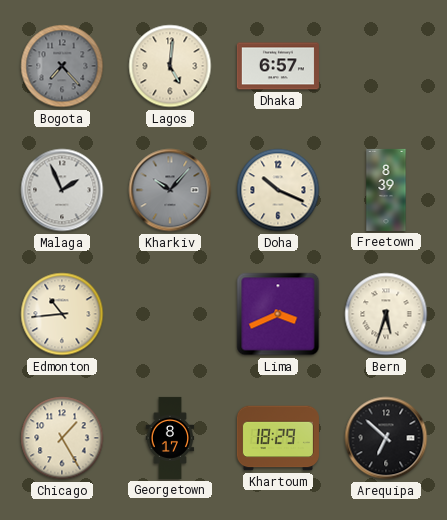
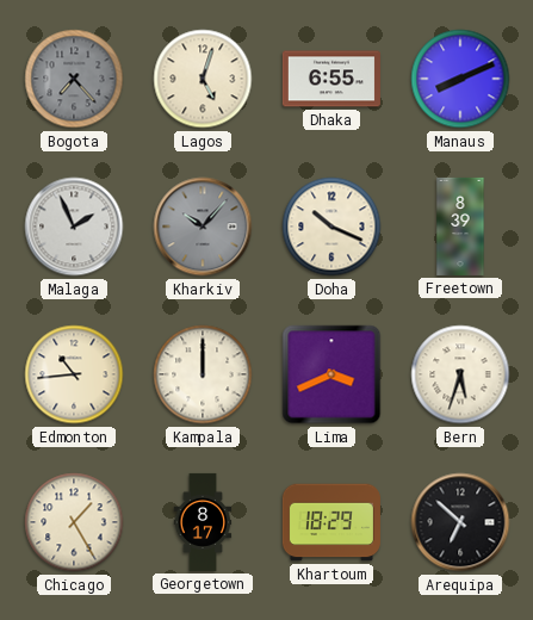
Lagos: 5:01 -> 5:03
Dhaka: 6:57 -> 6:55
Manaus: none -> 8:11
Kampala: none -> 12:00
